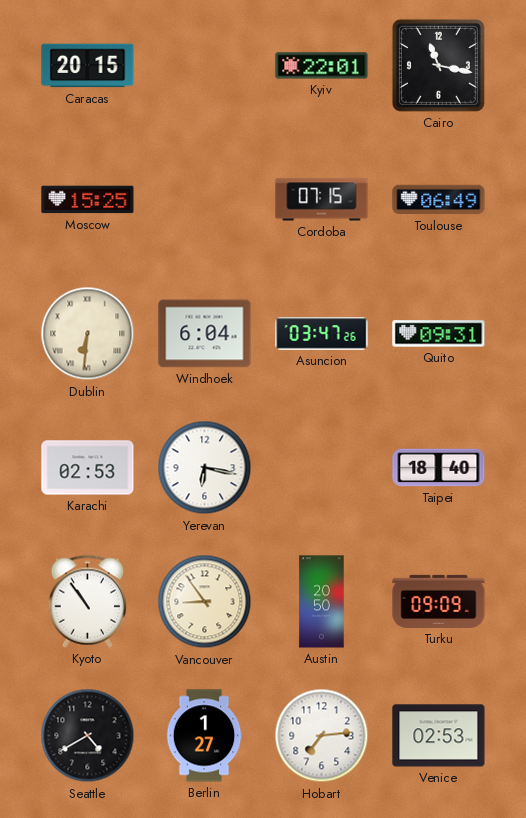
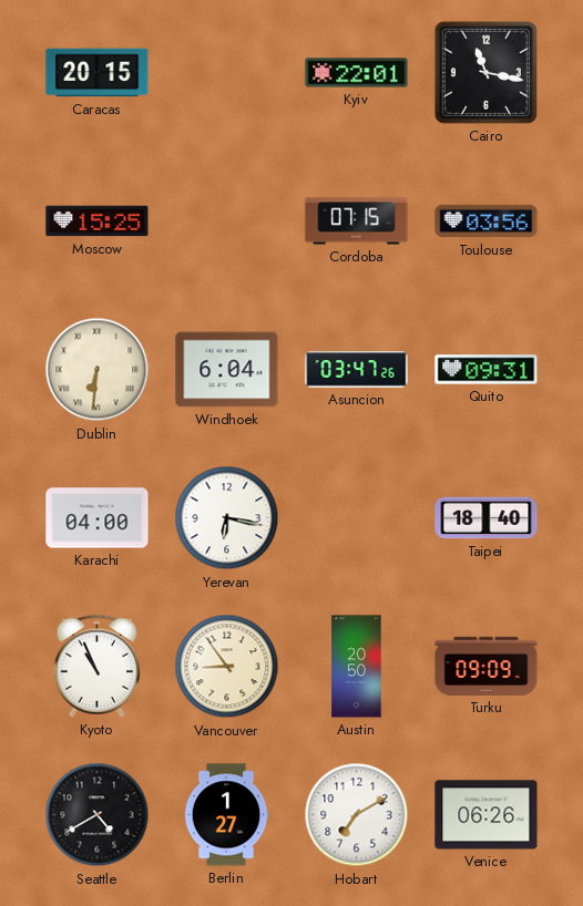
Toulouse: 06:49 -> 03:56
Karachi: 02:53 -> 04:00
Kyoto: 10:54 -> 10:56
Hobart: 7:14 -> 7:10
Venice: 02:53 -> 06:26
